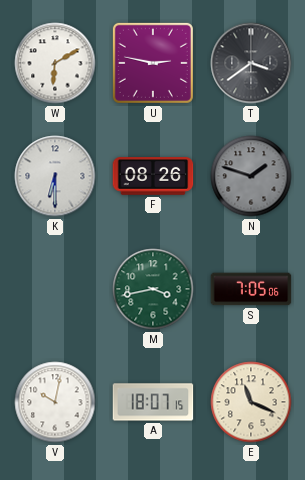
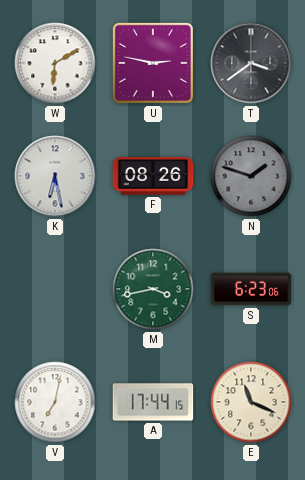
K: 6:30 -> 6:28
S: 7:05 -> 6:23
V: 10:02 -> 7:02
A: 18:07 -> 17:44
